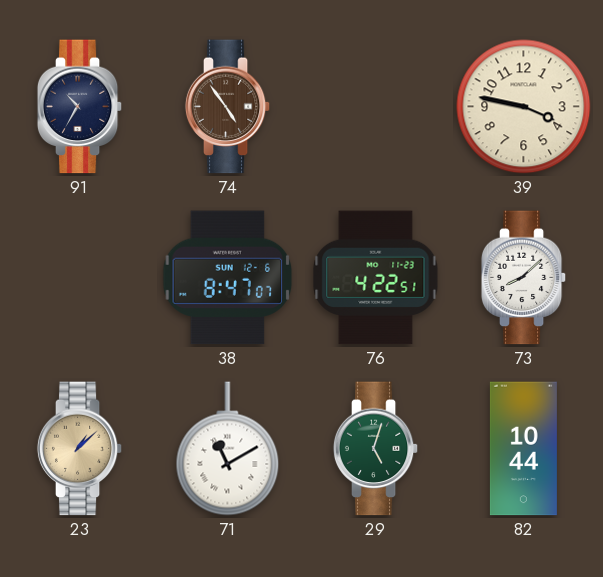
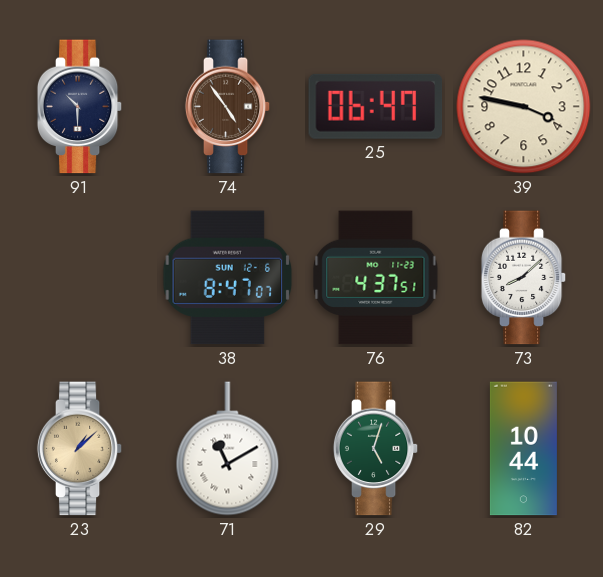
91: 10:35 -> 10:30
25: none -> 06:47
76: 4:22 -> 4:37
